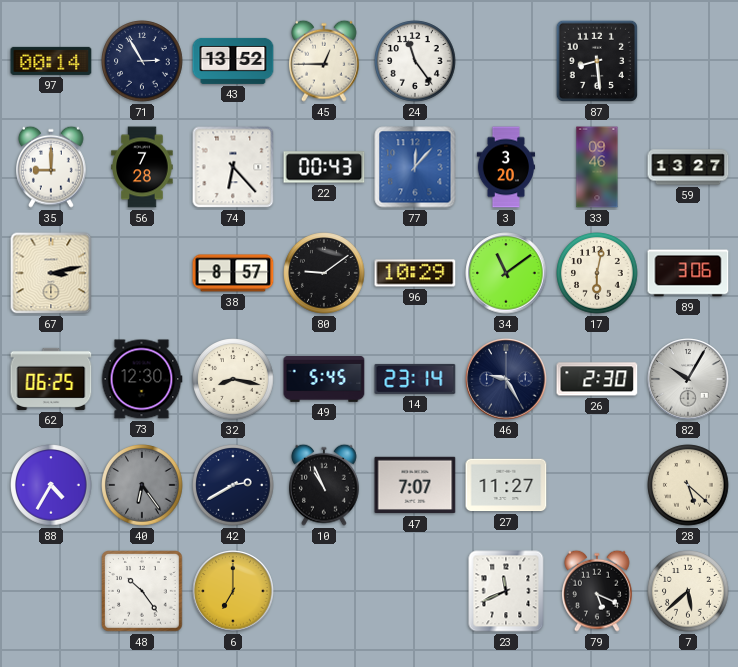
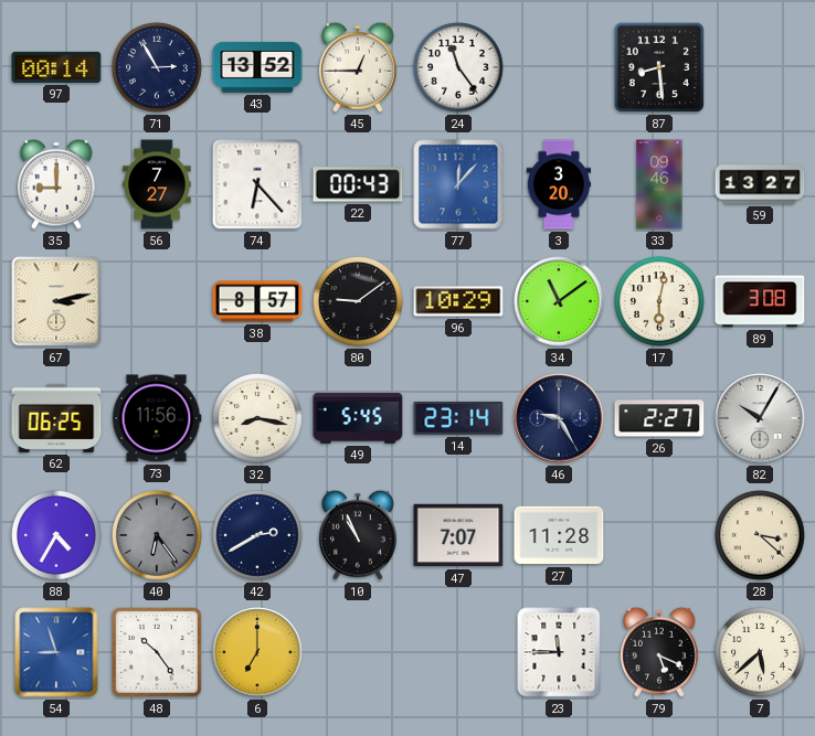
56: 7:28 -> 7:27
89: 3:06 -> 3:08
73: 12:30 -> 11:56
26: 2:30 -> 2:27
27: 11:27 -> 11:28
28: 5:22 -> 3:22
54: none -> 8:57
23: 11:41 -> 11:45
